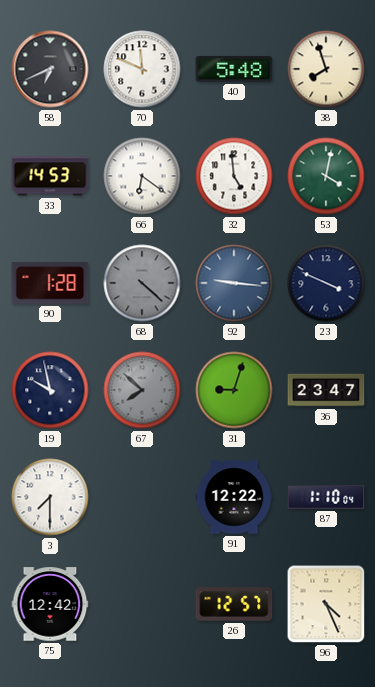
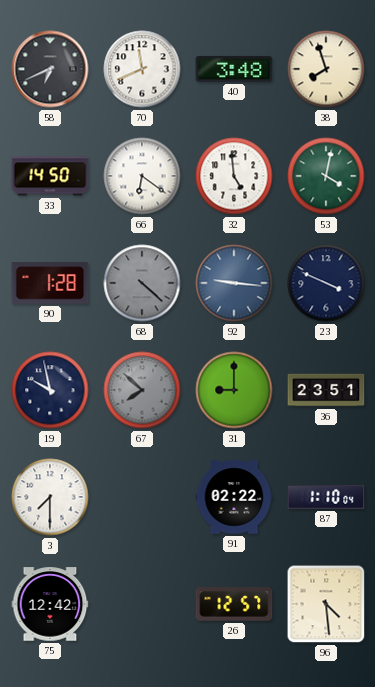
70: 11:49 -> 11:41
40: 5:48 -> 3:48
33: 14:53 -> 14:50
31: 9:03 -> 9:00
36: 23:47 -> 23:51
91: 12:22 -> 02:22
96: 4:26 -> 4:29
